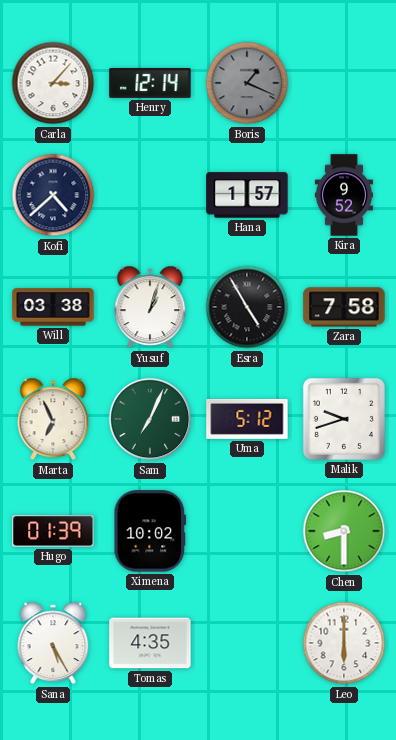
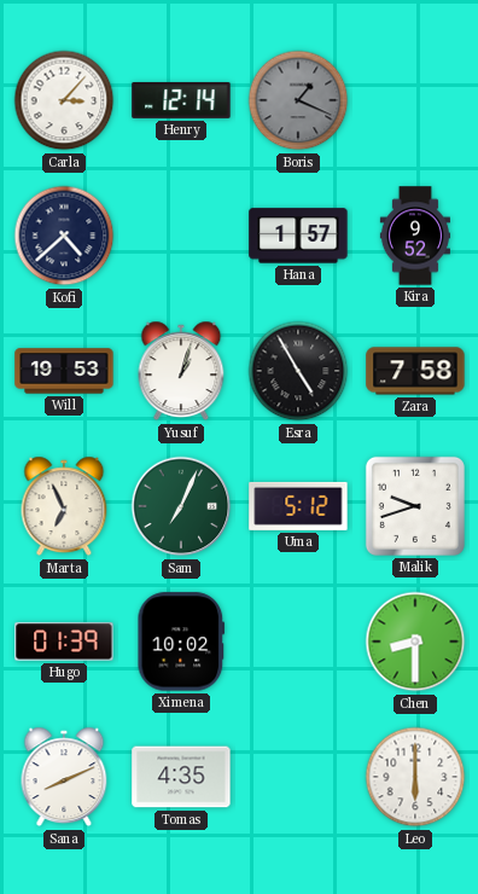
Will: 03:38 -> 19:53
Sana: 5:25 -> 8:11
